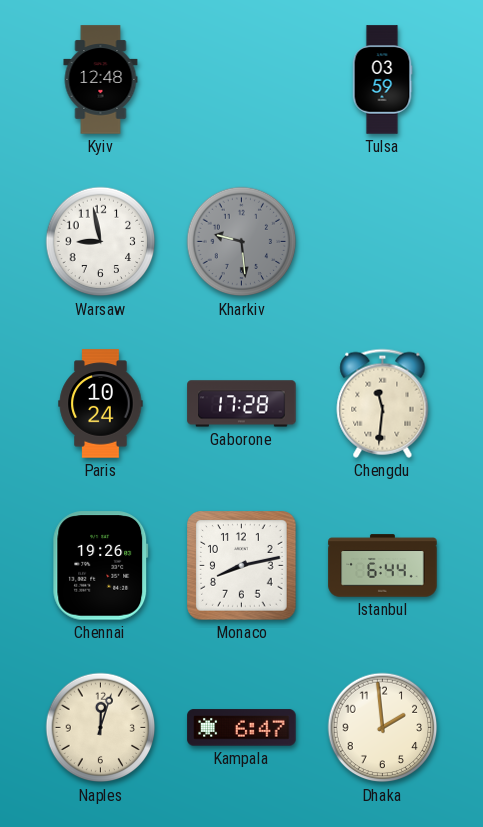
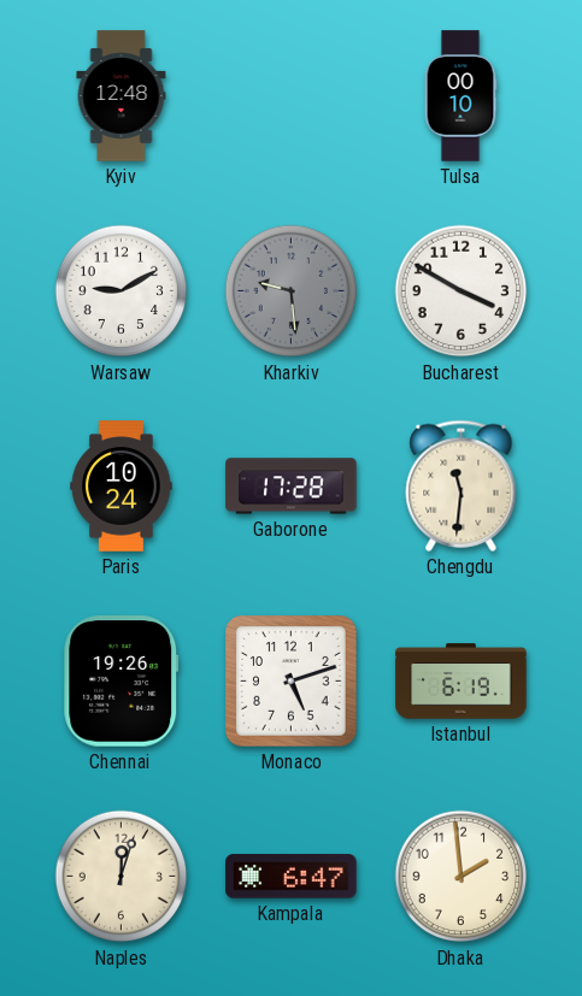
Tulsa: 03:59 -> 00:10
Warsaw: 8:58 -> 9:10
Bucharest: none -> 3:50
Monaco: 8:13 -> 5:12
Istanbul: 6:44 -> 6:19
